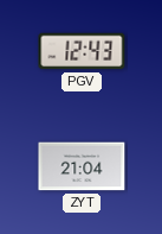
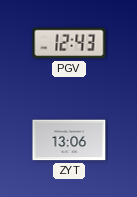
ZYT: 21:04 -> 13:06
